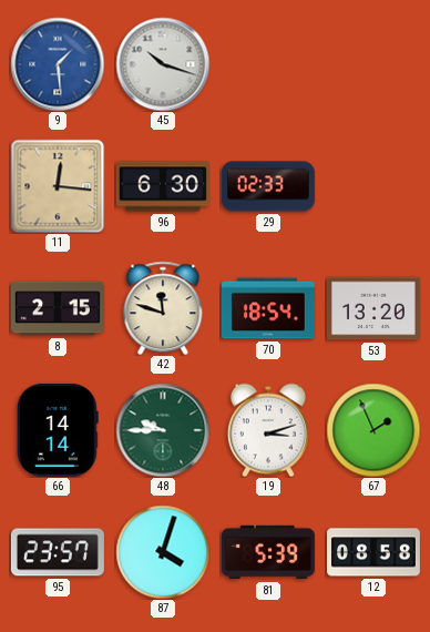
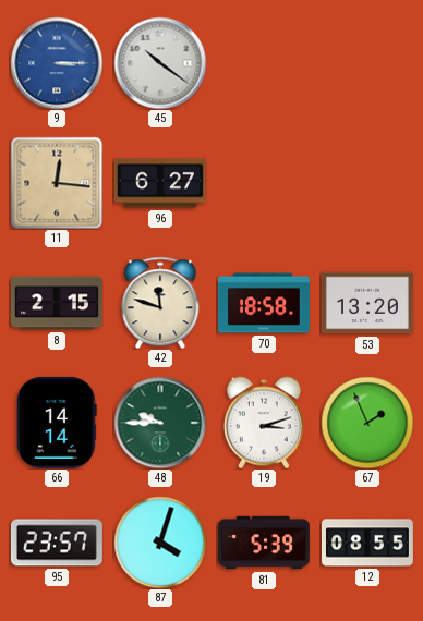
9: 1:29 -> 3:15
45: 10:18 -> 10:21
96: 6:30 -> 6:27
29: 02:33 -> none
70: 18:54 -> 18:58
12: 08:58 -> 08:55
